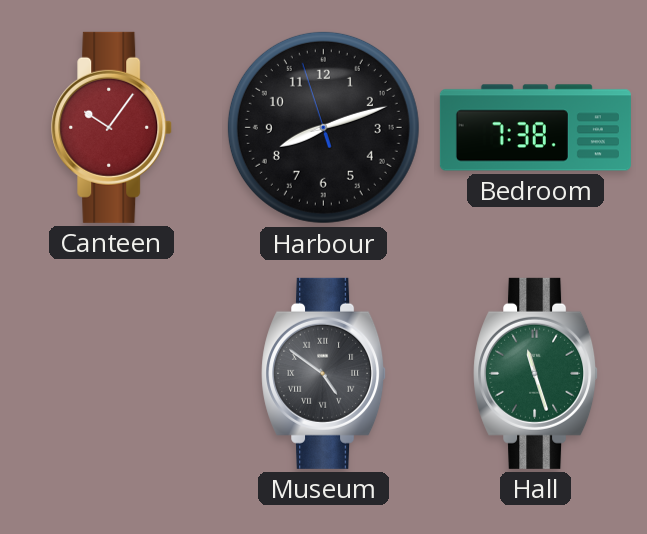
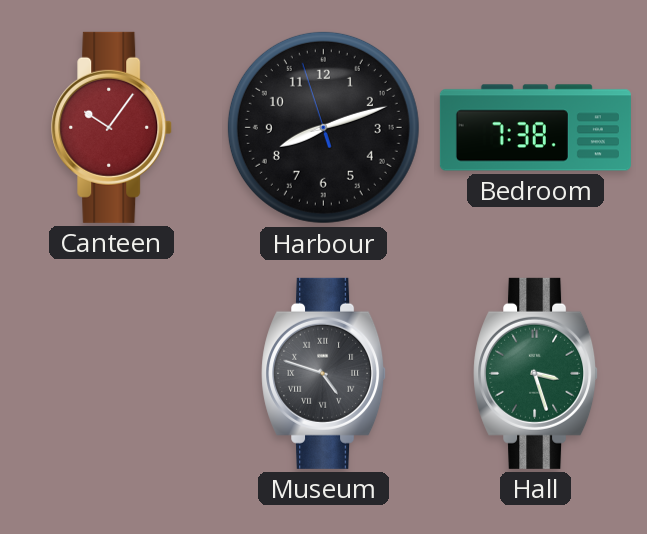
Museum: 4:51 -> 4:48
Hall: 11:27 -> 3:27
